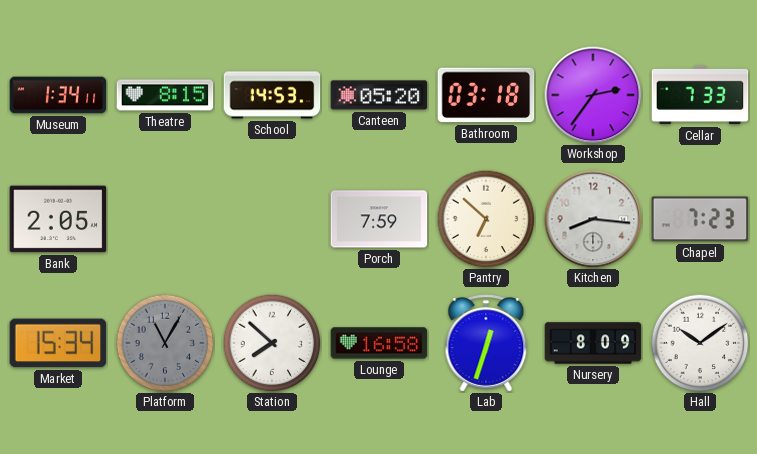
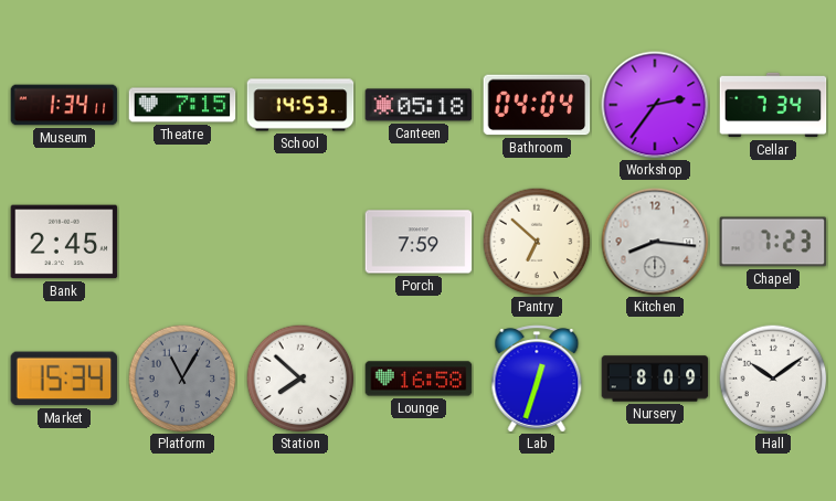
Theatre: 8:15 -> 7:15
Canteen: 05:20 -> 05:18
Bathroom: 03:18 -> 04:04
Cellar: 7:33 -> 7:34
Bank: 2:05 -> 2:45
